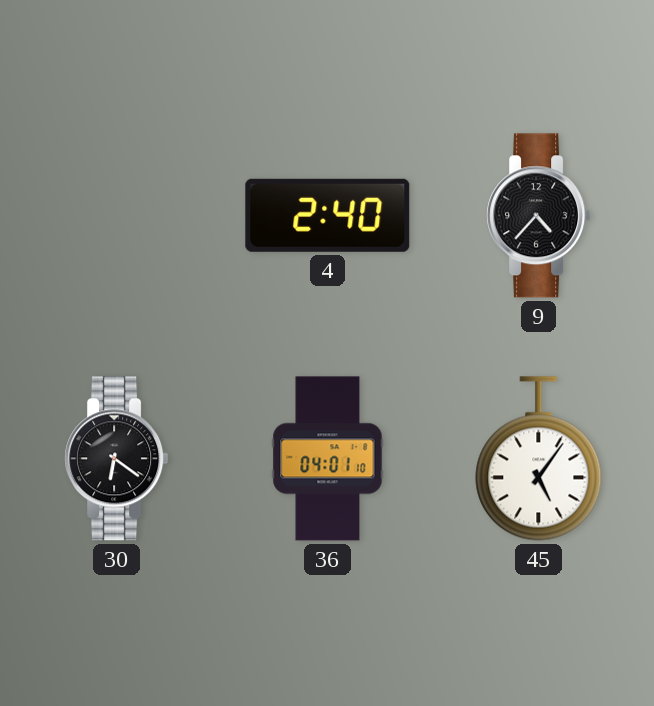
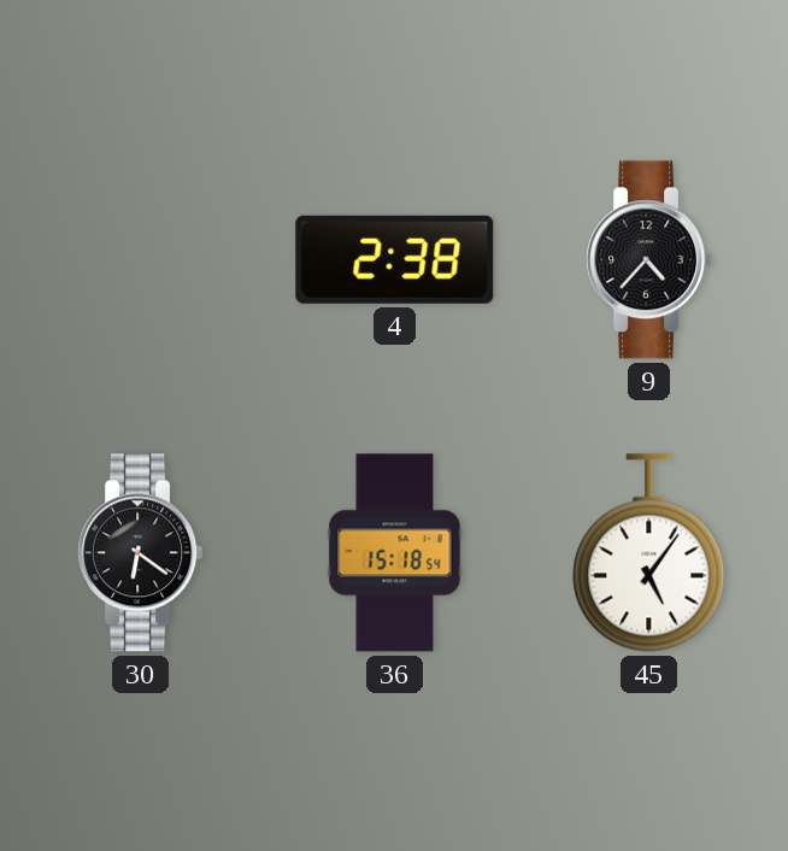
4: 2:40 -> 2:38
36: 04:01 -> 15:18
